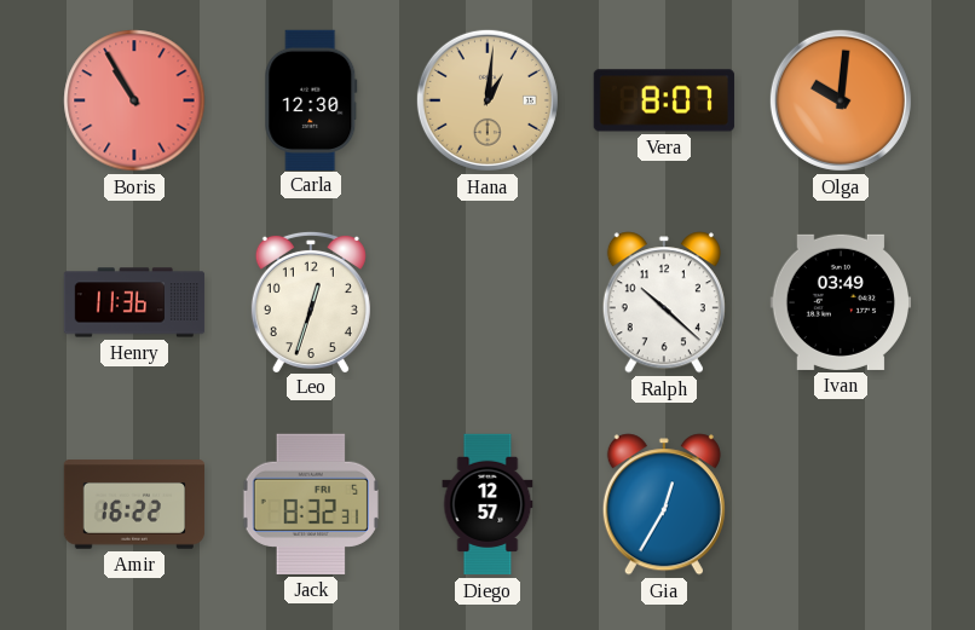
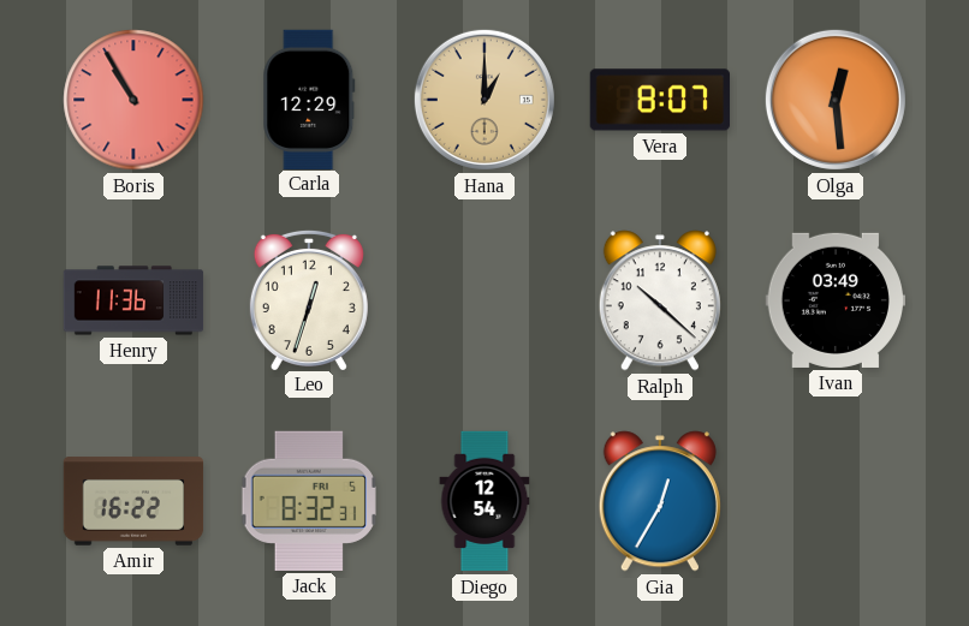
Carla: 12:30 -> 12:29
Hana: 1:01 -> 1:00
Olga: 10:01 -> 12:29
Diego: 12:57 -> 12:54
